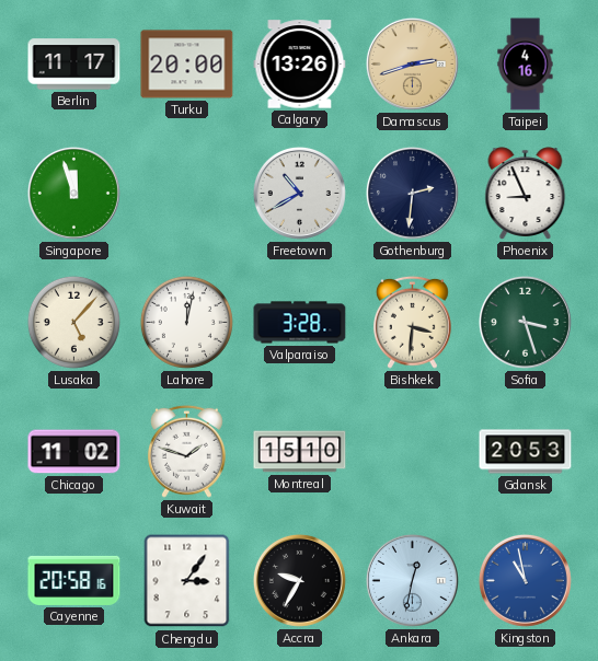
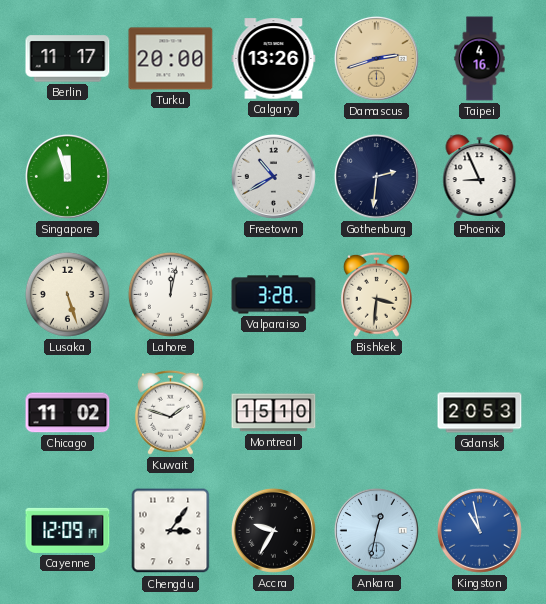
Lusaka: 5:07 -> 5:27
Sofia: 3:27 -> none
Cayenne: 20:58 -> 12:09
